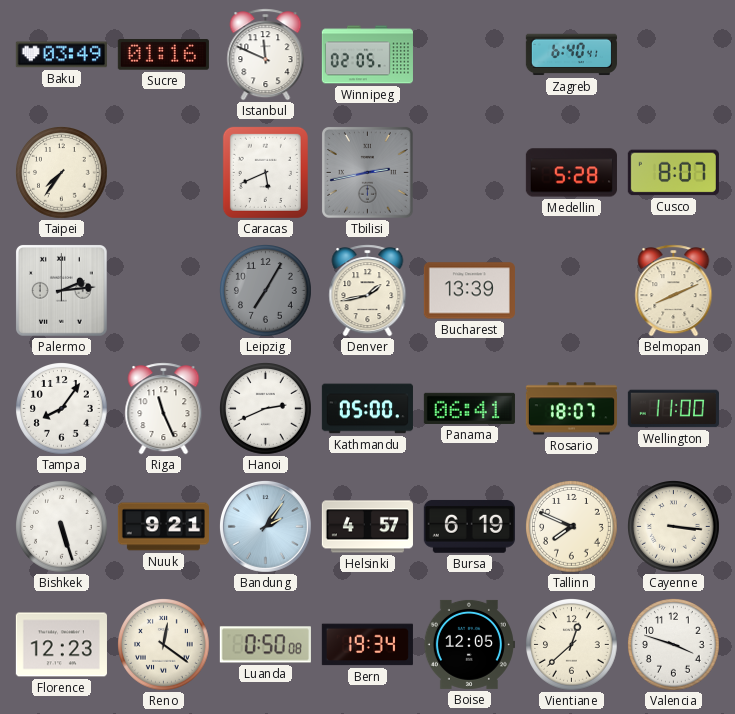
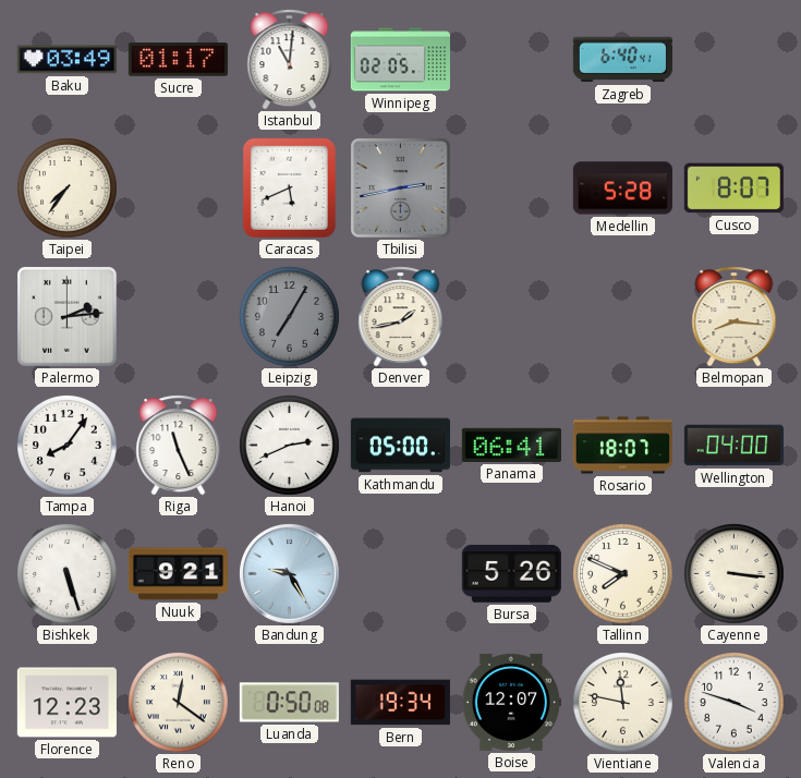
Sucre: 01:16 -> 01:17
Istanbul: 11:49 -> 11:01
Bucharest: 13:39 -> none
Belmopan: 8:11 -> 8:16
Wellington: 11:00 -> 04:00
Bandung: 2:06 -> 9:25
Helsinki: 4:57 -> none
Bursa: 6:19 -> 5:26
Boise: 12:05 -> 12:07
Vientiane: 12:38 -> 11:47
